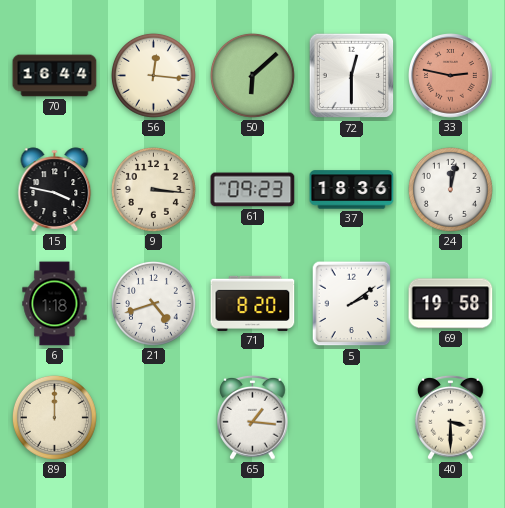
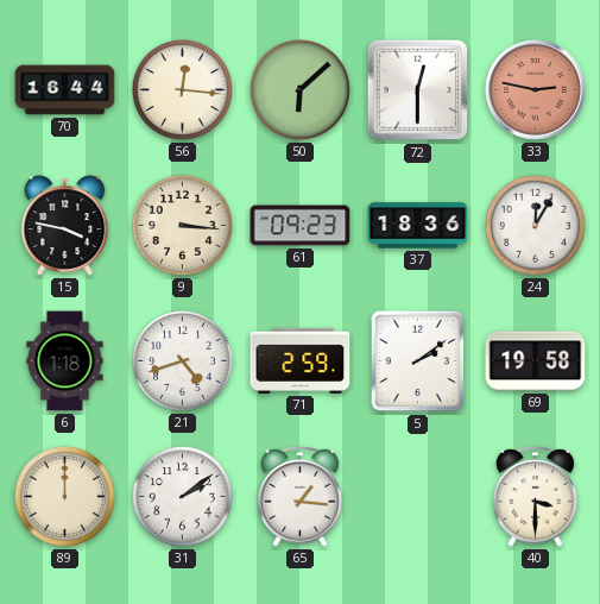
24: 12:02 -> 12:05
71: 8:20 -> 2:59
31: none -> 2:09
